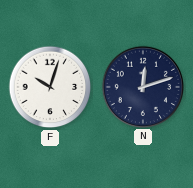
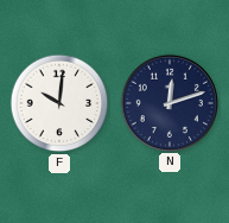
F: 10:03 -> 10:01
